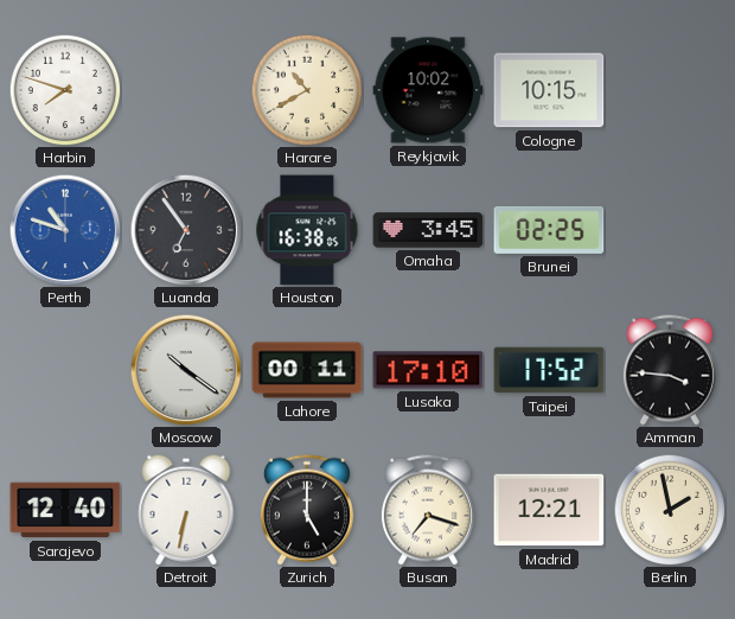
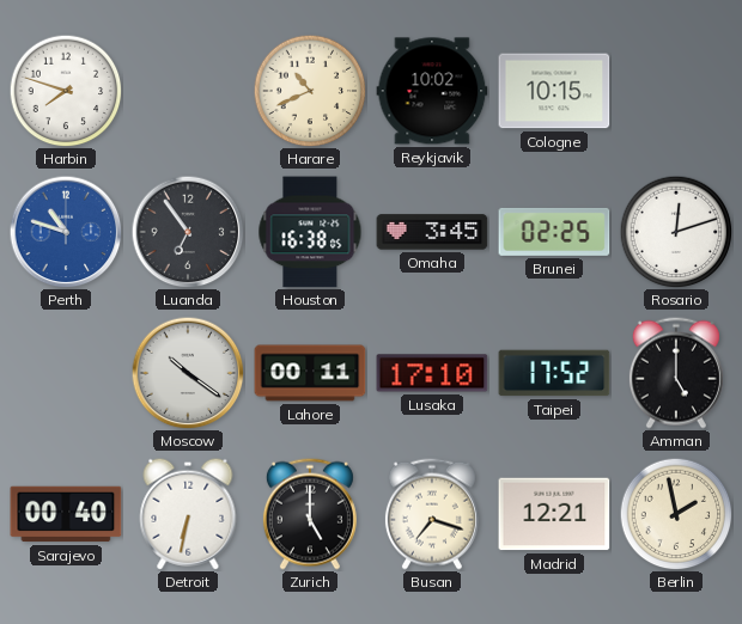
Harare: 10:40 -> 10:41
Rosario: none -> 12:12
Amman: 3:46 -> 5:00
Sarajevo: 12:40 -> 00:40
